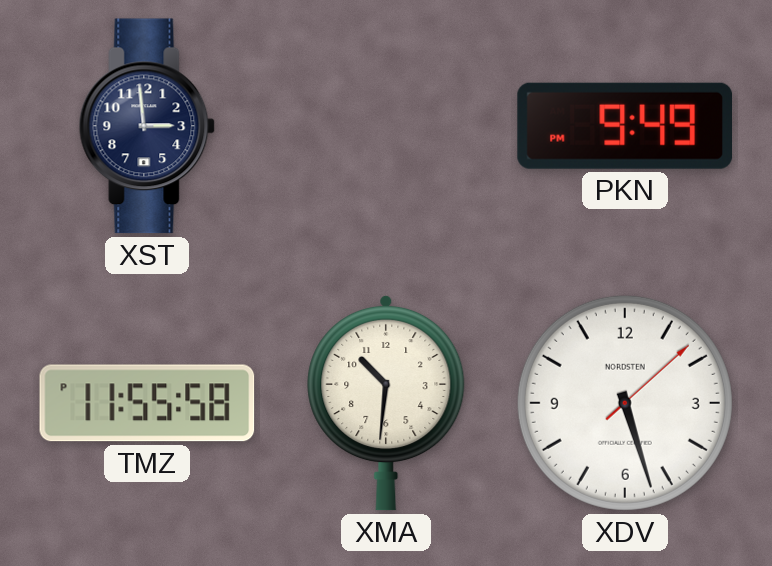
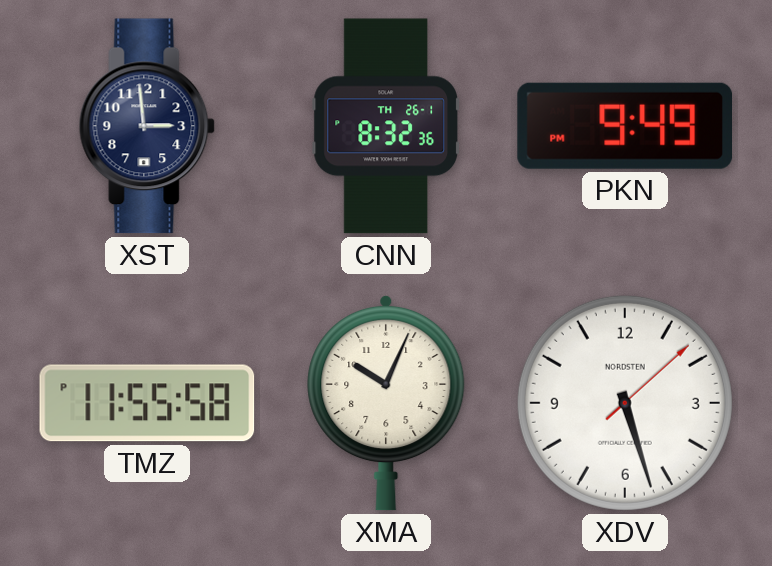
CNN: none -> 8:32
XMA: 10:31 -> 10:04
